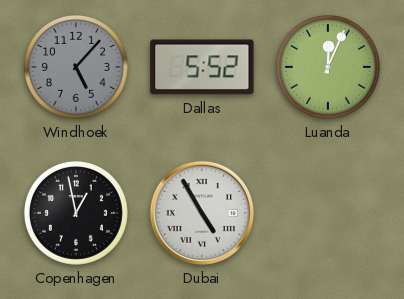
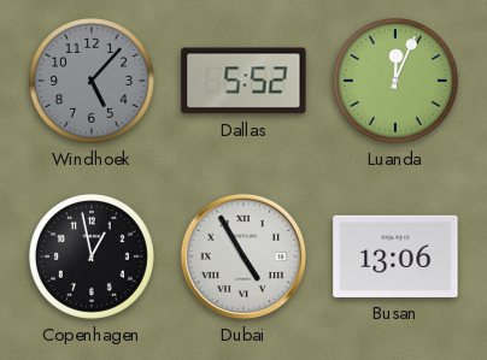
Busan: none -> 13:06
